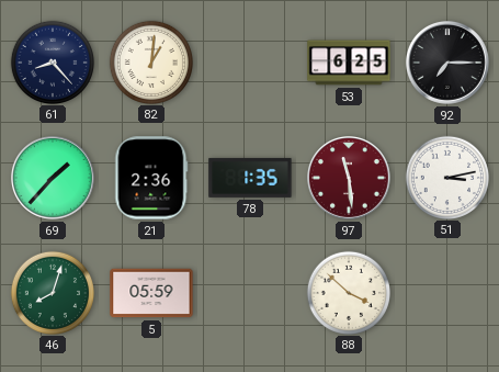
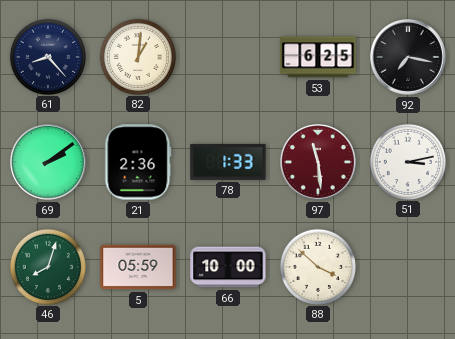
92: 7:15 -> 7:17
69: 1:37 -> 2:09
78: 1:35 -> 1:33
66: none -> 10:00
